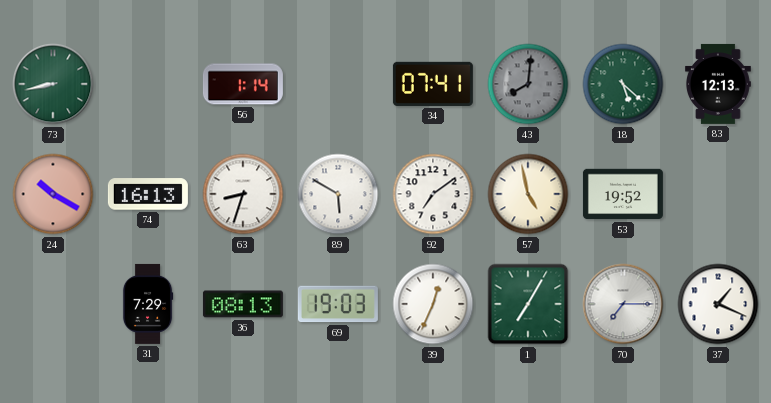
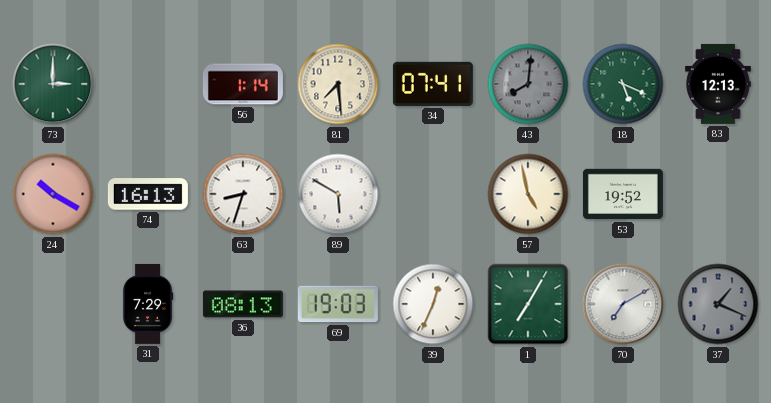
73: 8:43 -> 3:00
81: none -> 7:29
18: 5:22 -> 5:19
92: 7:09 -> none
70: 7:15 -> 7:10
37 dial: white -> grey
